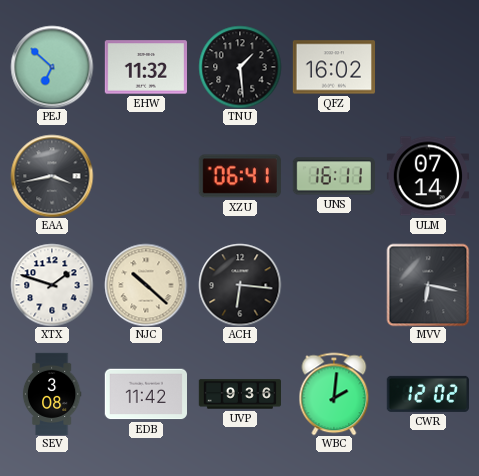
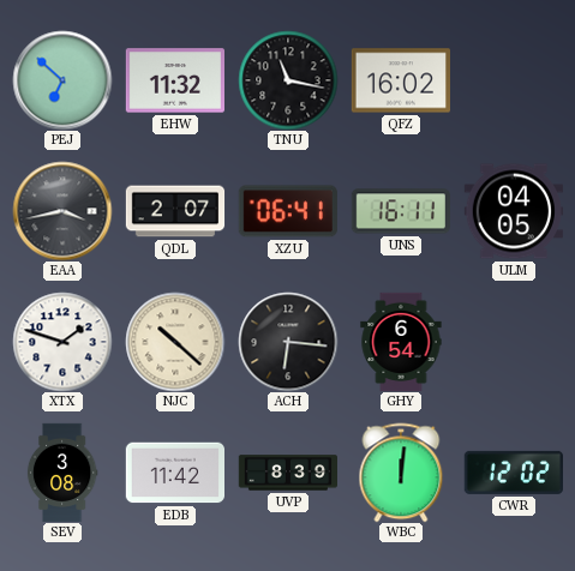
TNU: 1:29 -> 11:17
QDL: none -> 2:07
ULM: 07:14 -> 04:05
GHY: none -> 6:54
MVV: 6:17 -> none
UVP: 9:36 -> 8:39
WBC: 2:01 -> 12:01
